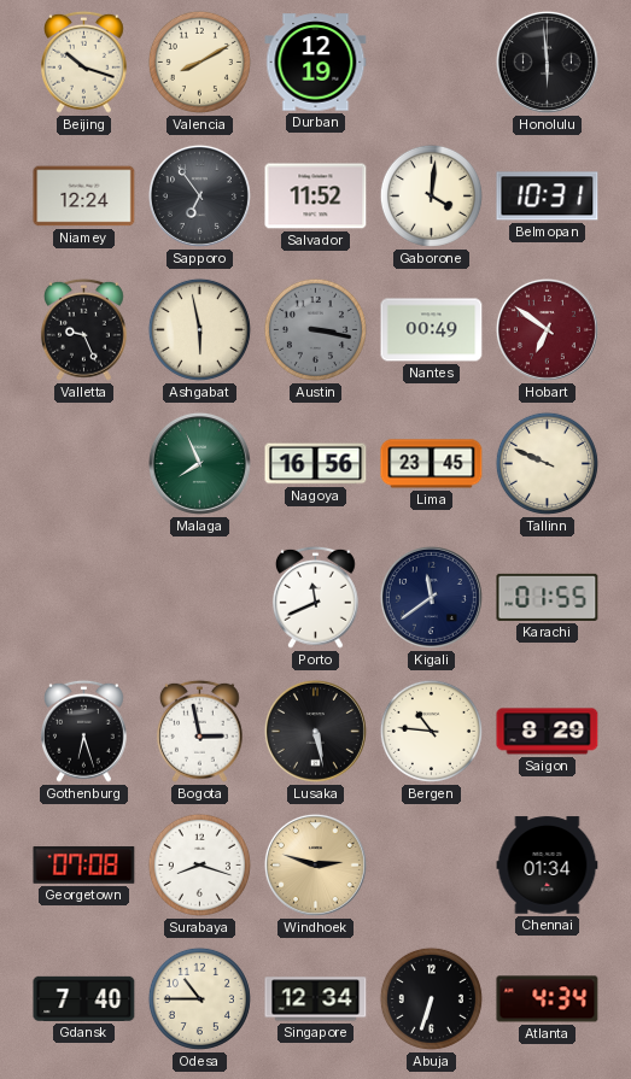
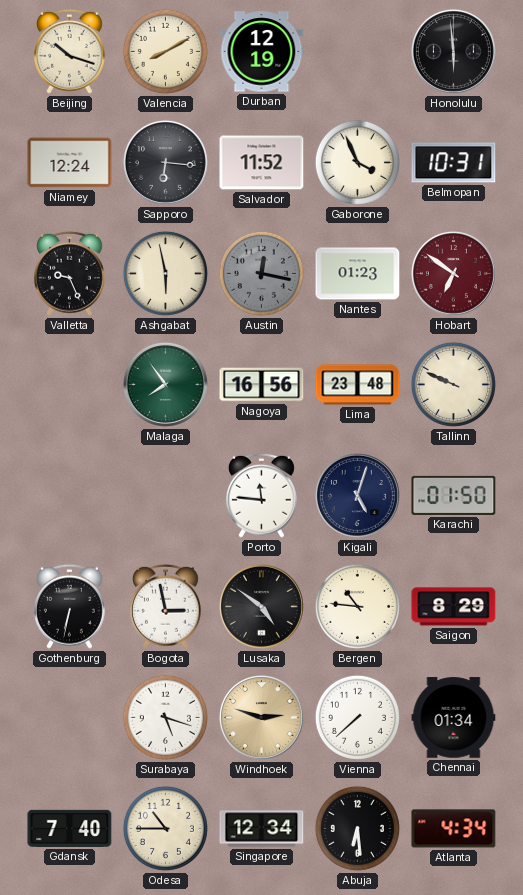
Sapporo: 6:54 -> 6:16
Gaborone: 4:01 -> 3:56
Austin: 3:17 -> 12:17
Nantes: 00:49 -> 01:23
Malaga: 7:56 -> 7:54
Lima: 23:45 -> 23:48
Porto: 11:41 -> 11:46
Kigali: 11:39 -> 5:03
Karachi: 01:55 -> 01:50
Gothenburg: 6:27 -> 6:32
Lusaka: 5:28 -> 4:51
Georgetown: 07:08 -> none
Surabaya: 8:18 -> 5:18
Vienna: none -> 7:38
Abuja: 6:33 -> 6:29
